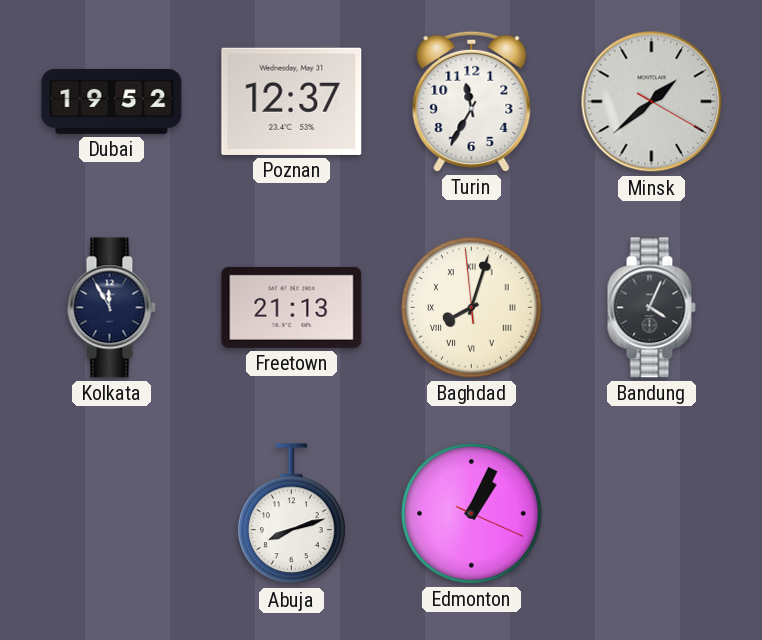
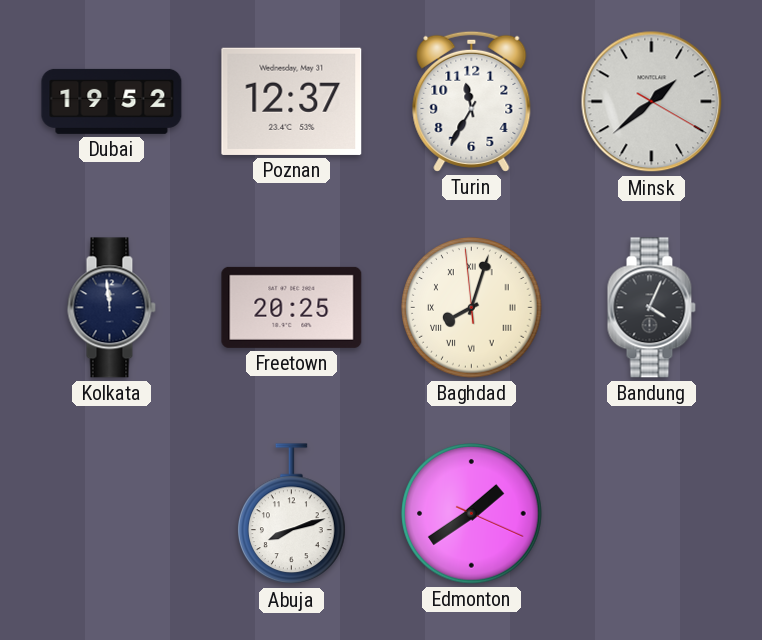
Kolkata: 11:55 -> 11:59
Freetown: 21:13 -> 20:25
Edmonton: 1:04 -> 1:39
